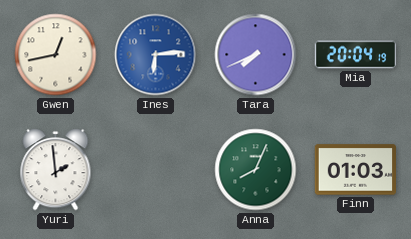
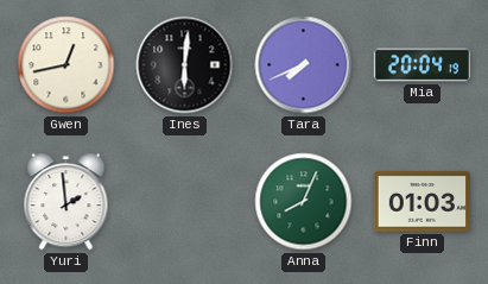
Ines: 6:14 -> 6:01
Ines dial: blue -> black
